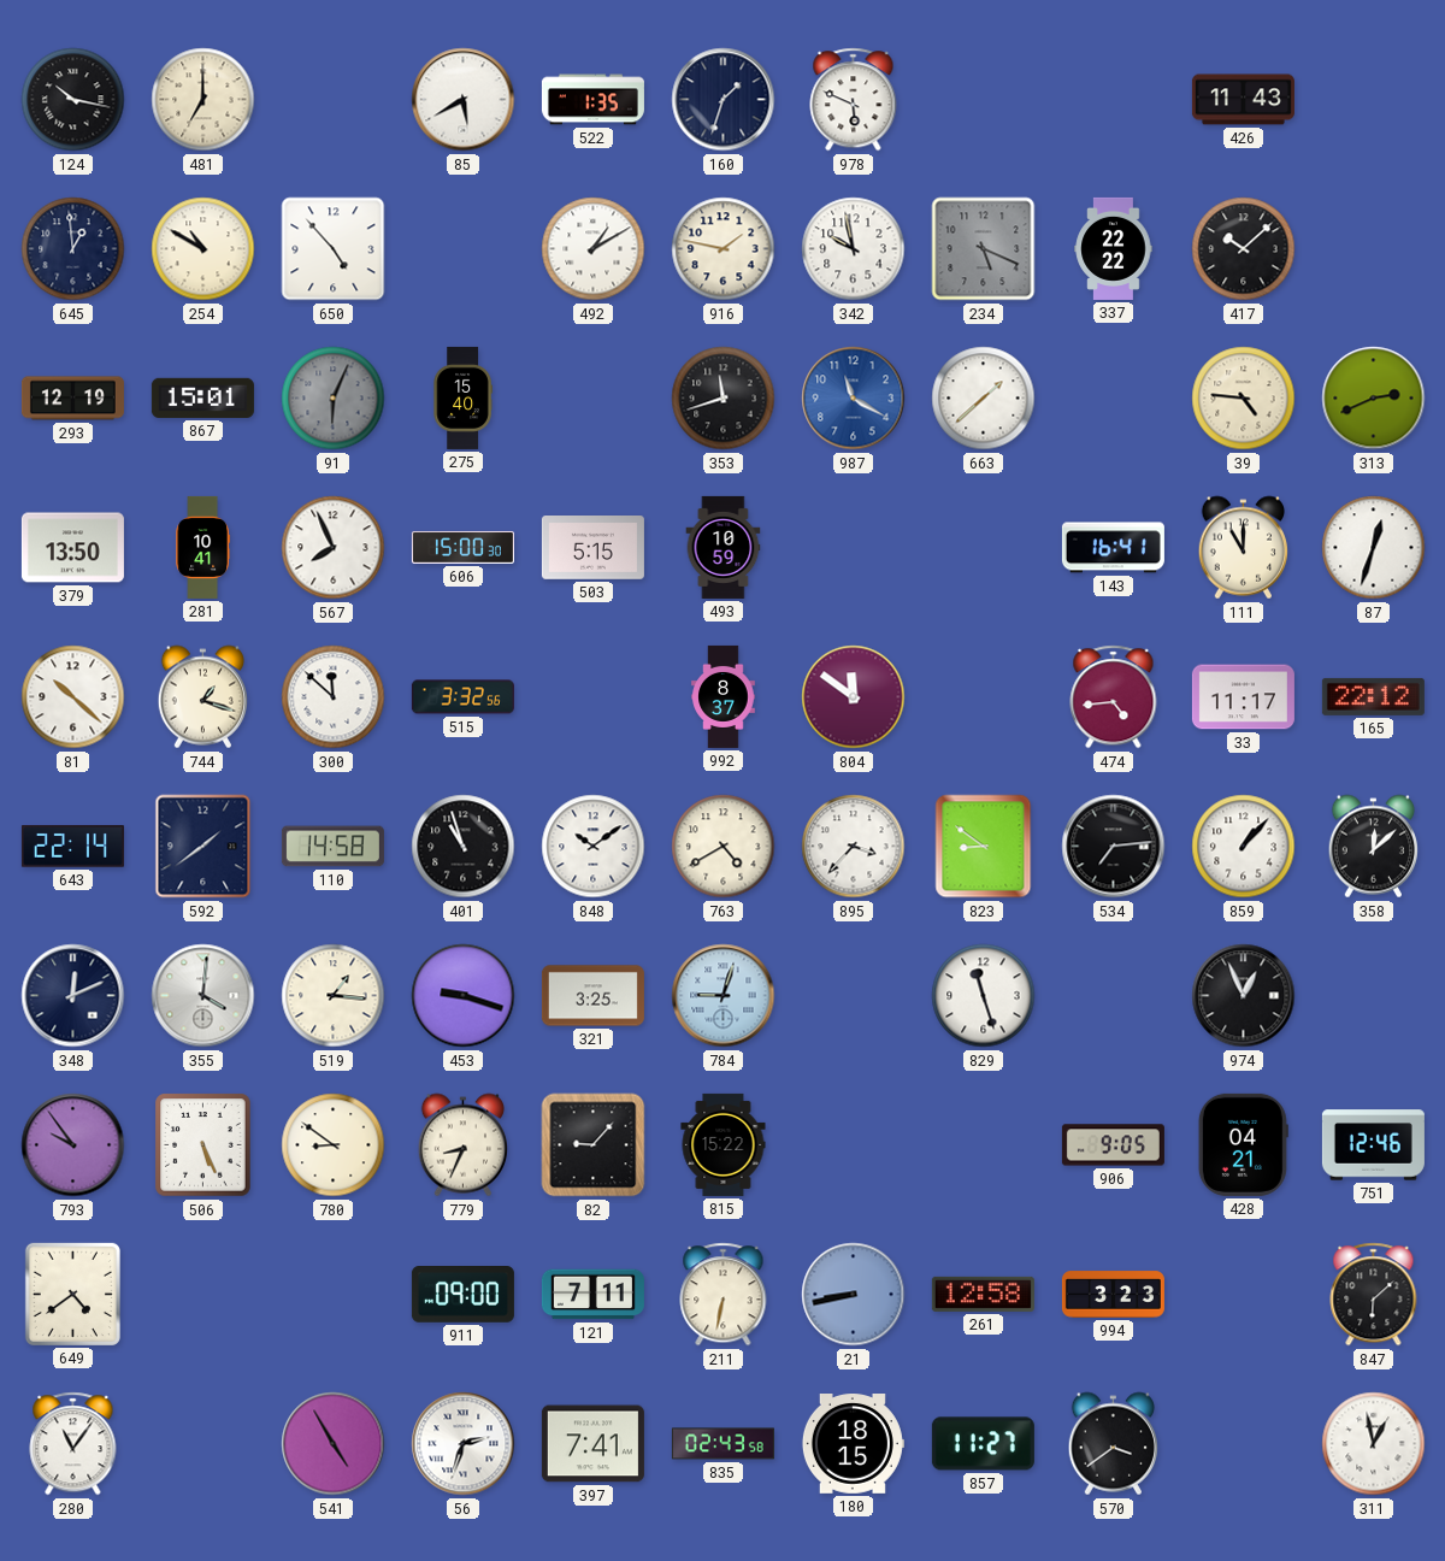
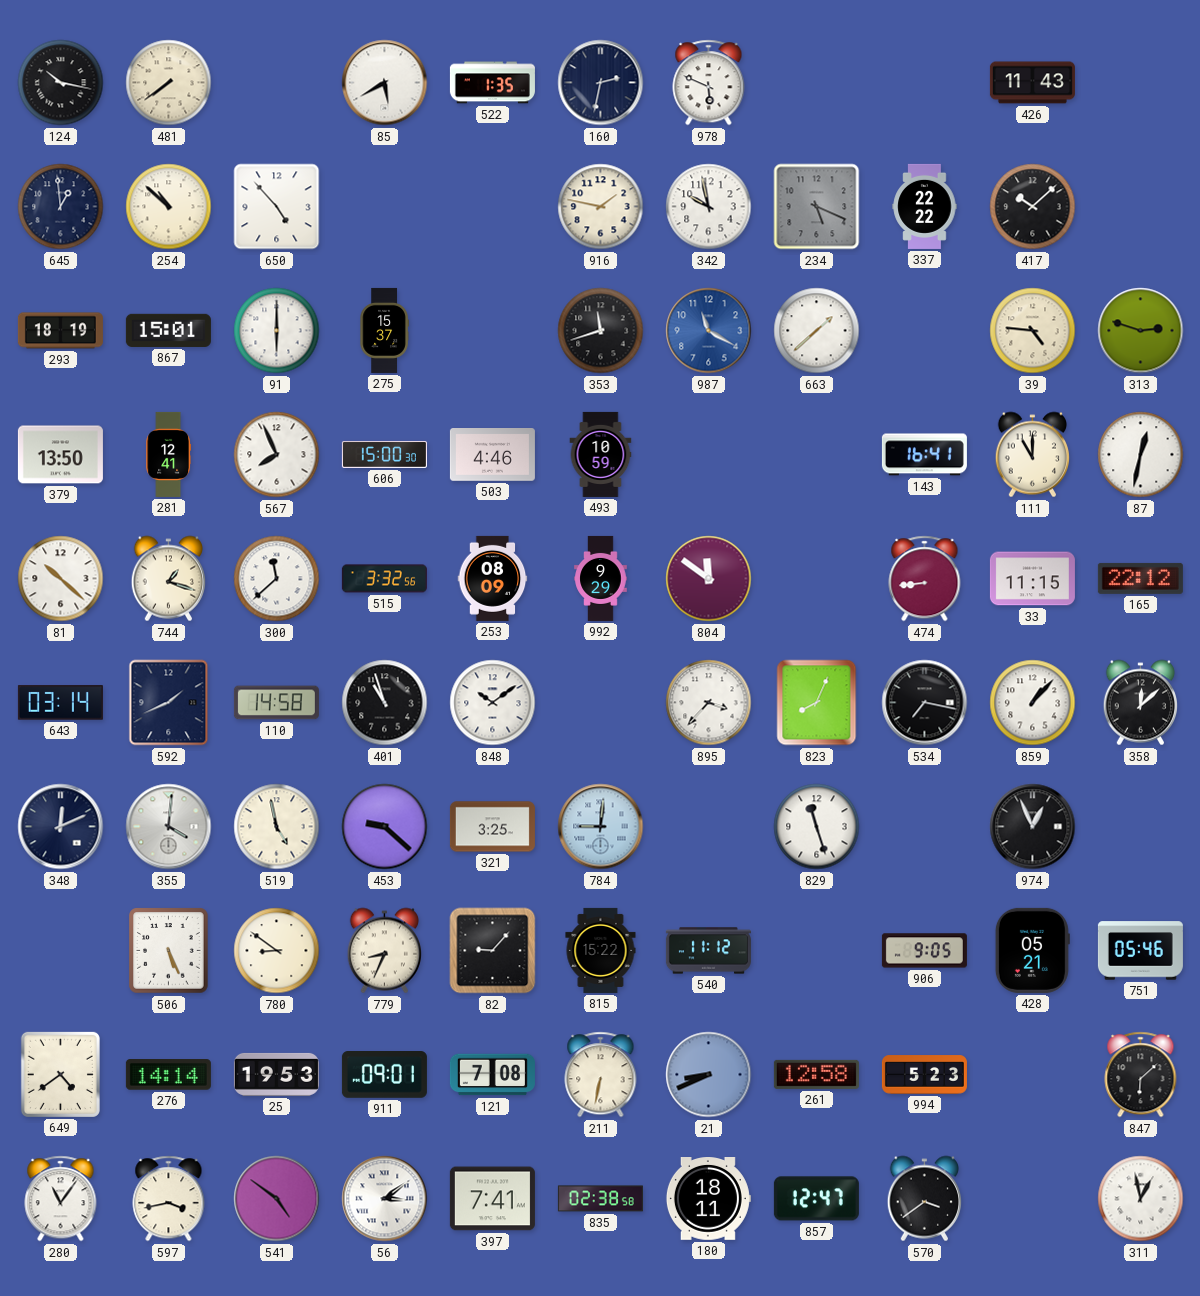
481: 7:00 -> 7:39
160: 1:33 -> 2:32
254: 10:50 -> 10:52
492: 1:10 -> none
293: 12:19 -> 18:19
91: 6:04 -> 6:00
91 dial: grey -> white
275: 15:40 -> 15:37
313: 2:41 -> 2:48
281: 10:41 -> 12:41
503: 5:15 -> 4:46
87: 12:33 -> 12:32
300: 11:52 -> 11:38
253: none -> 08:09
992: 8:37 -> 9:29
474: 4:44 -> 8:44
33: 11:17 -> 11:15
643: 22:14 -> 03:14
592: 1:39 -> 1:41
763: 4:40 -> none
823: 8:51 -> 8:04
534: 7:14 -> 7:17
519: 1:16 -> 4:58
453: 9:18 -> 9:22
784: 9:03 -> 9:01
793: 9:54 -> none
540: none -> 11:12
428: 04:21 -> 05:21
751: 12:46 -> 05:46
276: none -> 14:14
25: none -> 19:53
911: 09:00 -> 09:01
121: 7:11 -> 7:08
21: 8:43 -> 8:41
994: 3:23 -> 5:23
597: none -> 3:43
541: 4:55 -> 4:51
56: 2:33 -> 3:09
835: 02:43 -> 02:38
180: 18:15 -> 18:11
857: 11:27 -> 12:47
